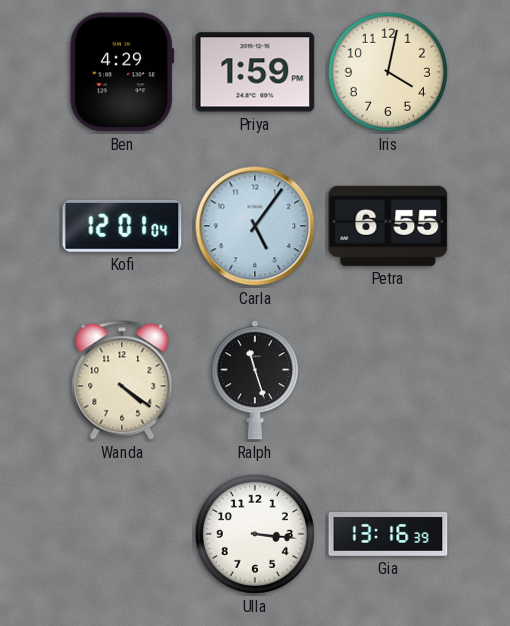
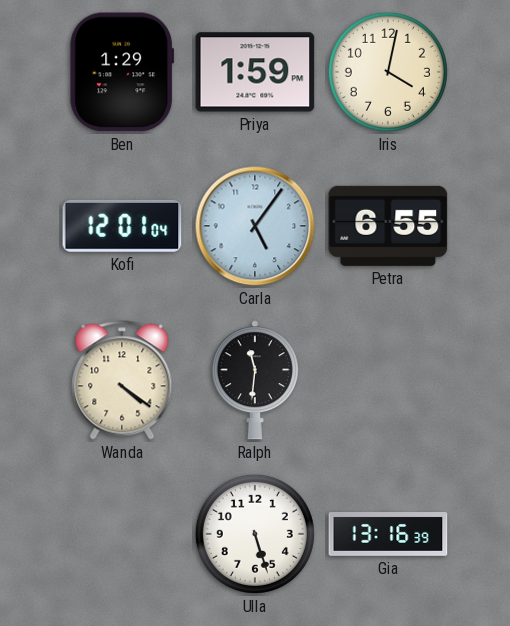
Ben: 4:29 -> 1:29
Ralph: 11:27 -> 11:31
Ulla: 3:16 -> 5:27
